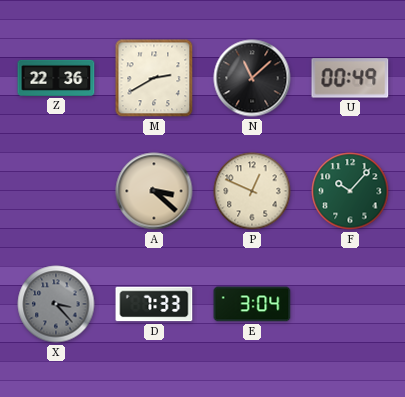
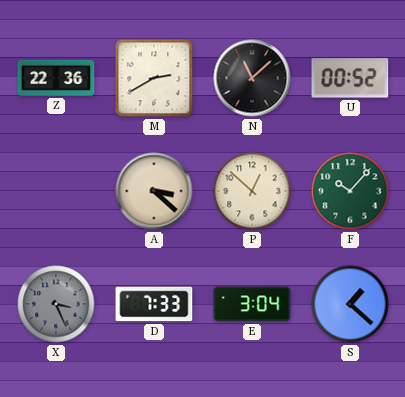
U: 00:49 -> 00:52
P: 12:49 -> 12:52
X: 3:23 -> 3:26
S: none -> 1:22
